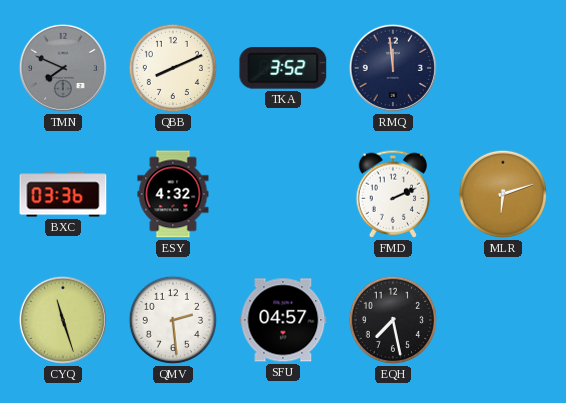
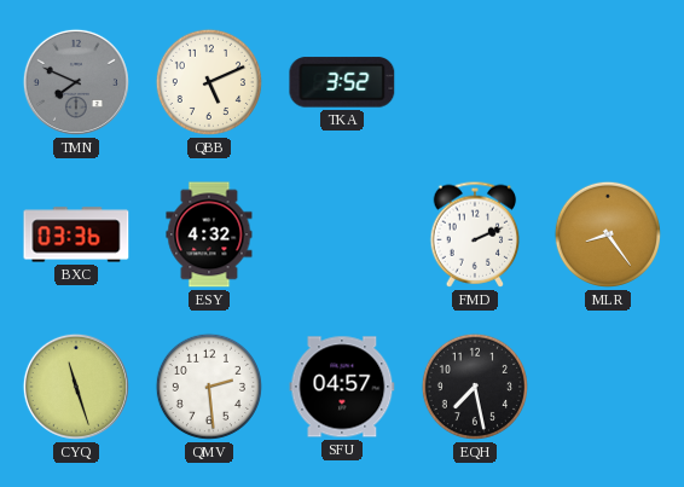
QBB: 8:11 -> 5:11
RMQ: 11:59 -> none
MLR: 6:12 -> 8:24
